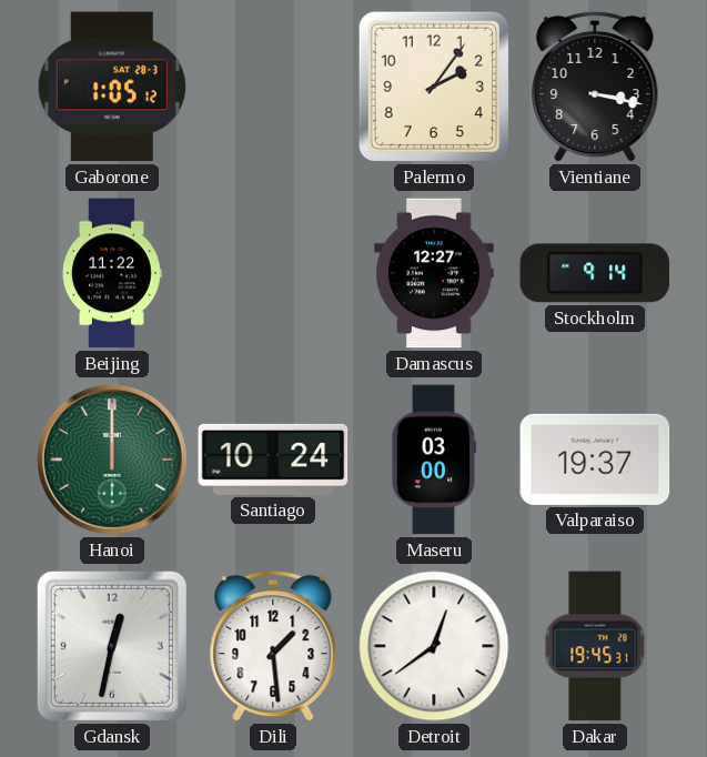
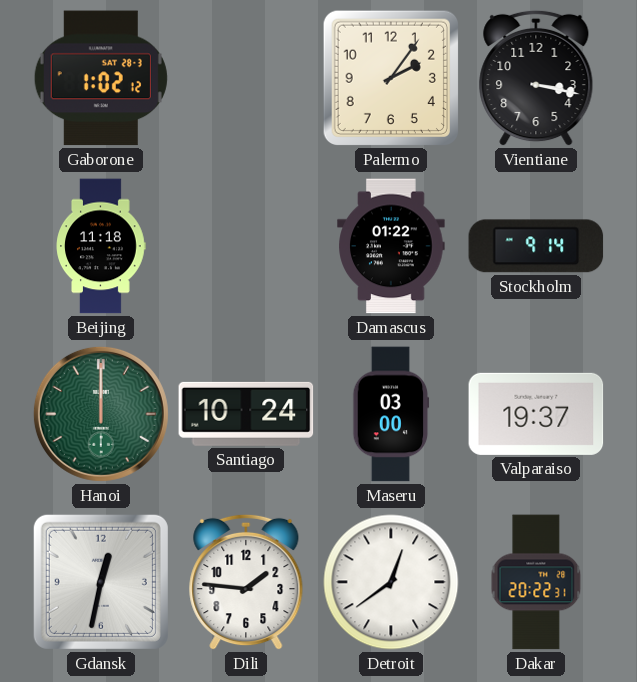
Gaborone: 1:05 -> 1:02
Beijing: 11:22 -> 11:18
Damascus: 12:27 -> 01:22
Dili: 1:29 -> 1:46
Dakar: 19:45 -> 20:22
